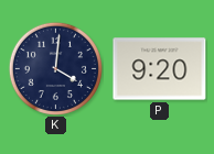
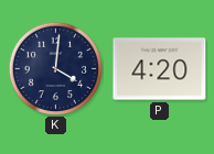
P: 9:20 -> 4:20
